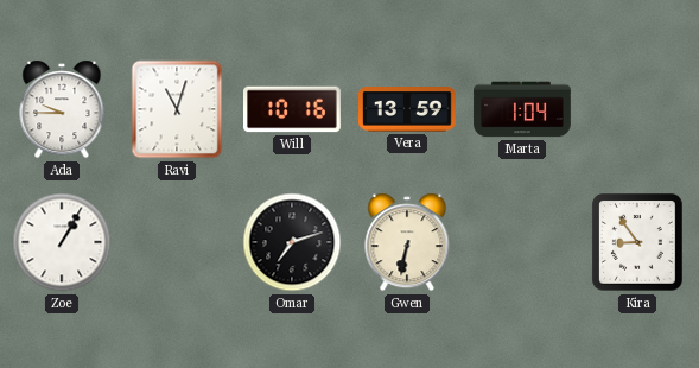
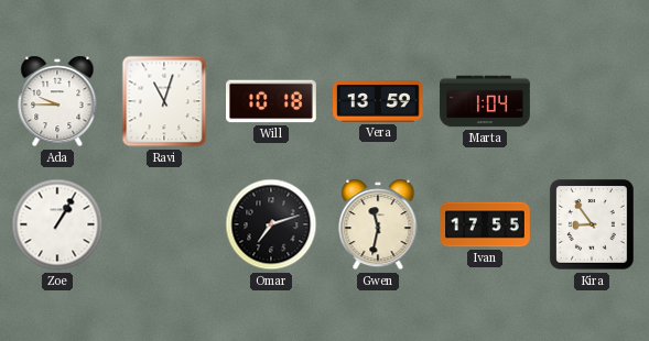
Will: 10:16 -> 10:18
Gwen: 6:32 -> 11:32
Ivan: none -> 17:55
